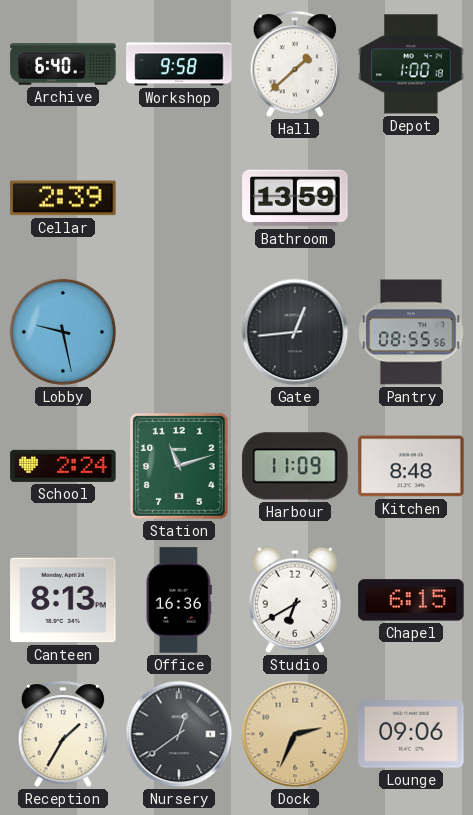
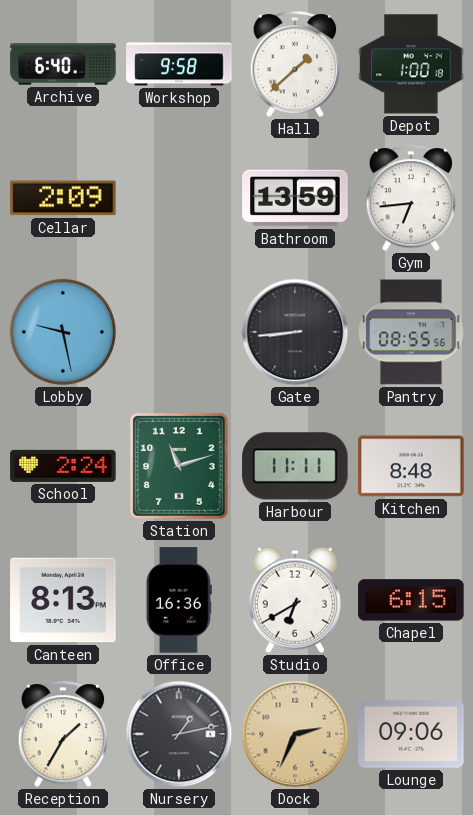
Cellar: 2:39 -> 2:09
Gym: none -> 6:44
Gate: 12:44 -> 8:44
Harbour: 11:09 -> 11:11
Nursery: 12:39 -> 1:13
